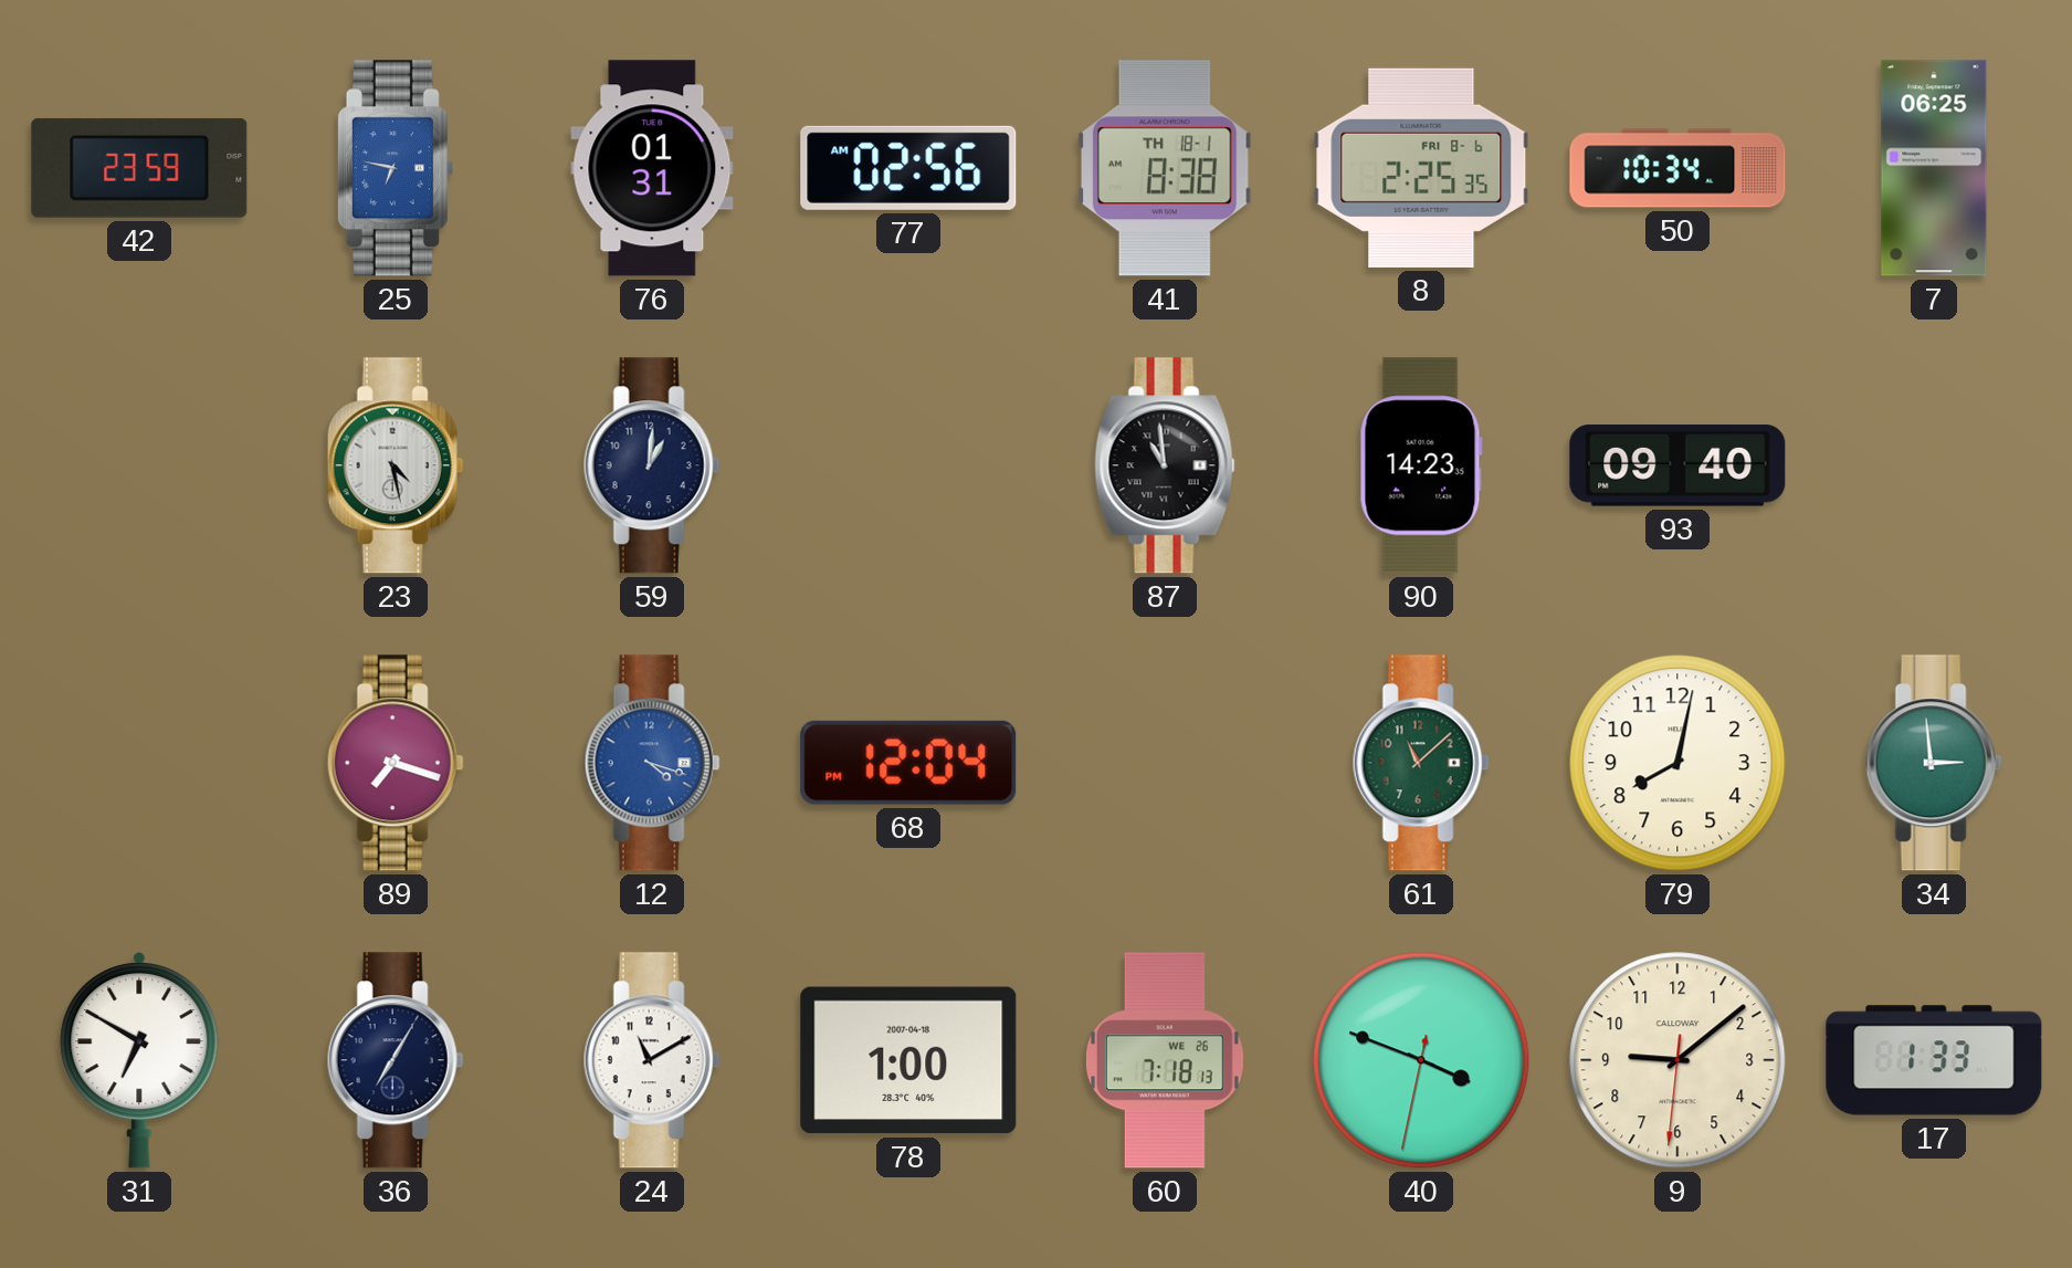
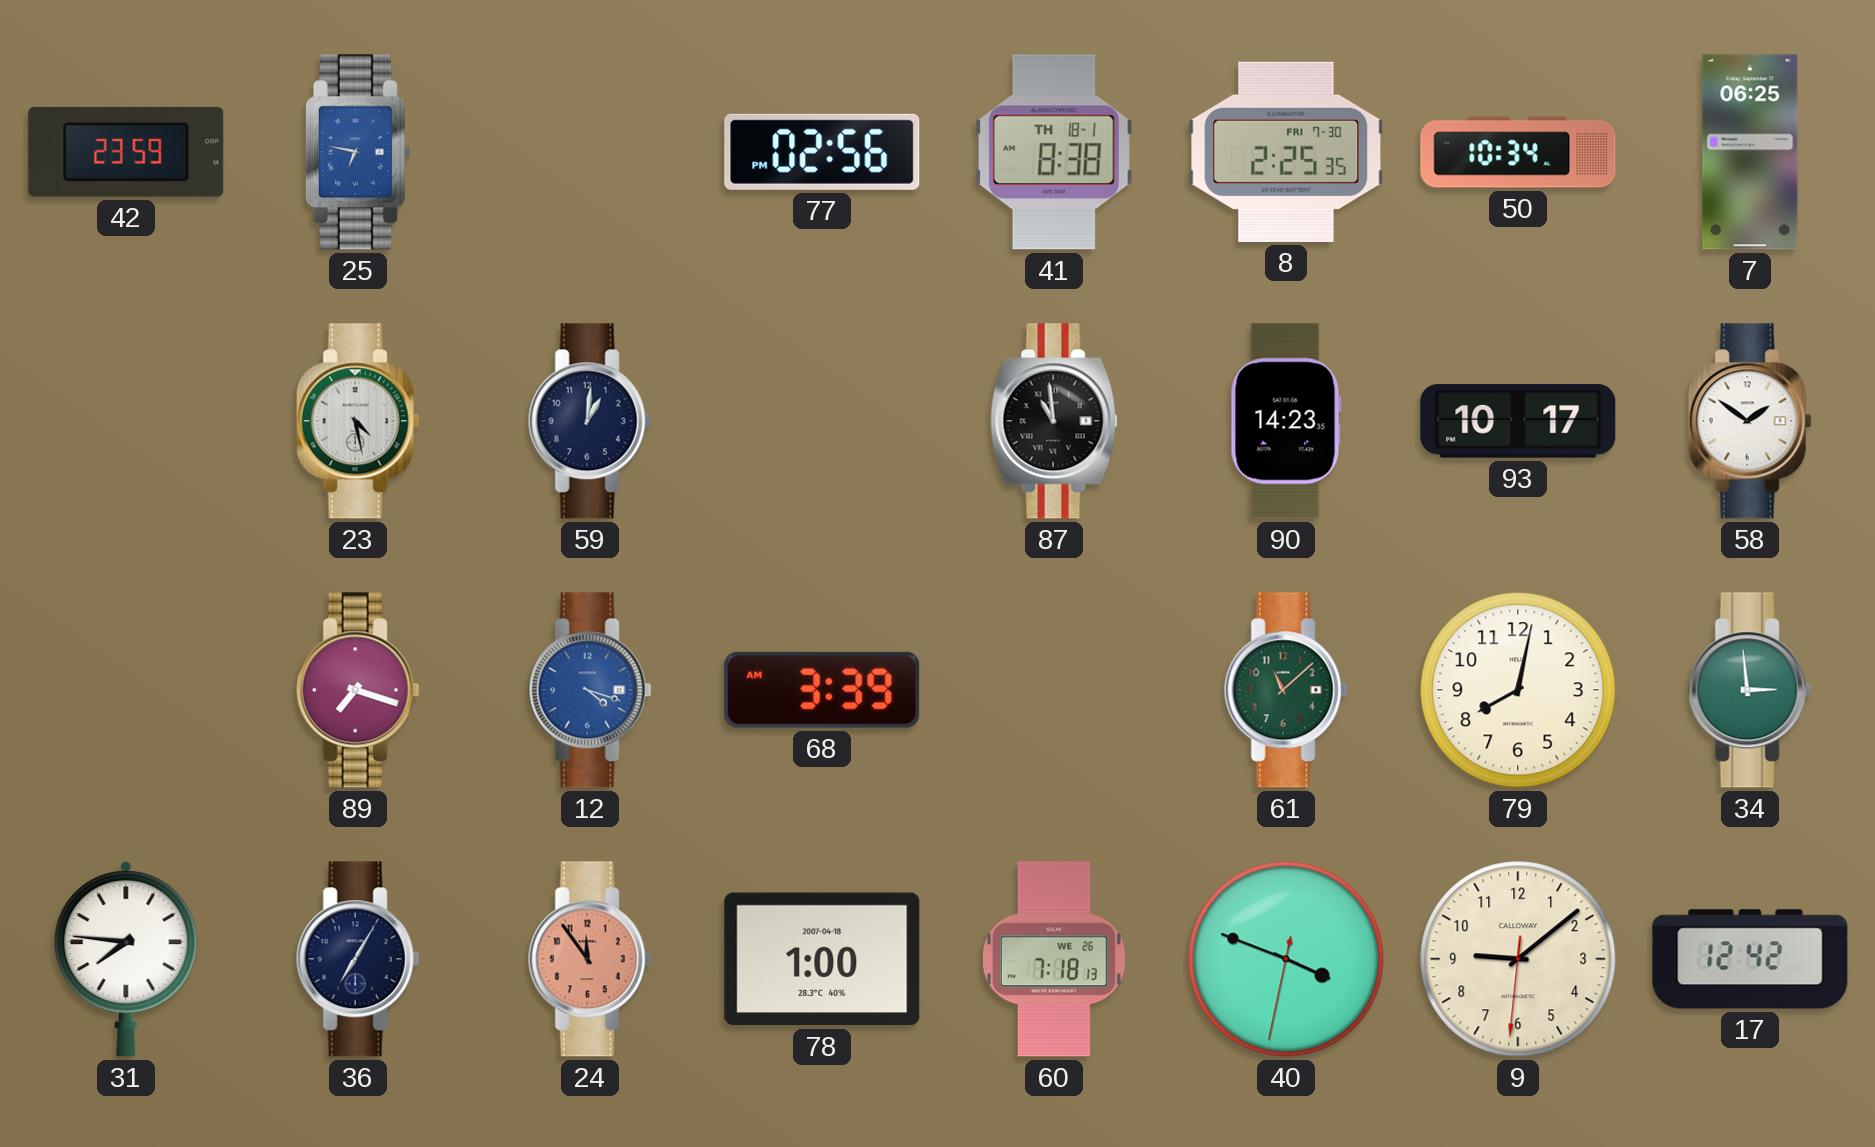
76: 01:31 -> none
77: 02:56 AM -> 02:56 PM
8 date: FRI 8-6 -> FRI 7-30
93: 09:40 -> 10:17
58: none -> 1:51
68: 12:04 -> 3:39
31: 6:50 -> 7:46
24: 11:10 -> 11:54
24 dial: white -> salmon
17: 1:33 -> 12:42
